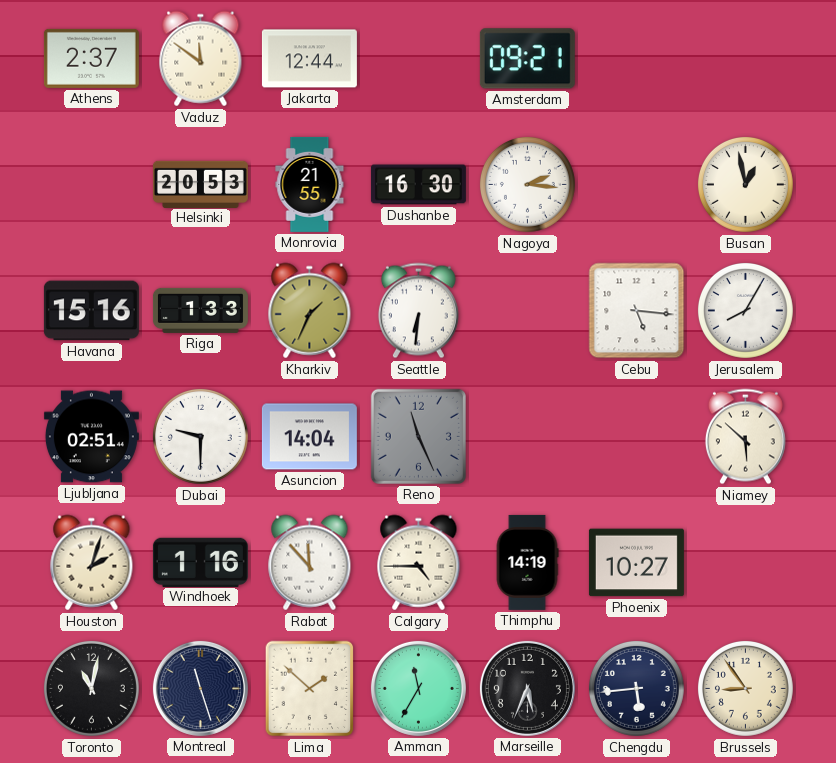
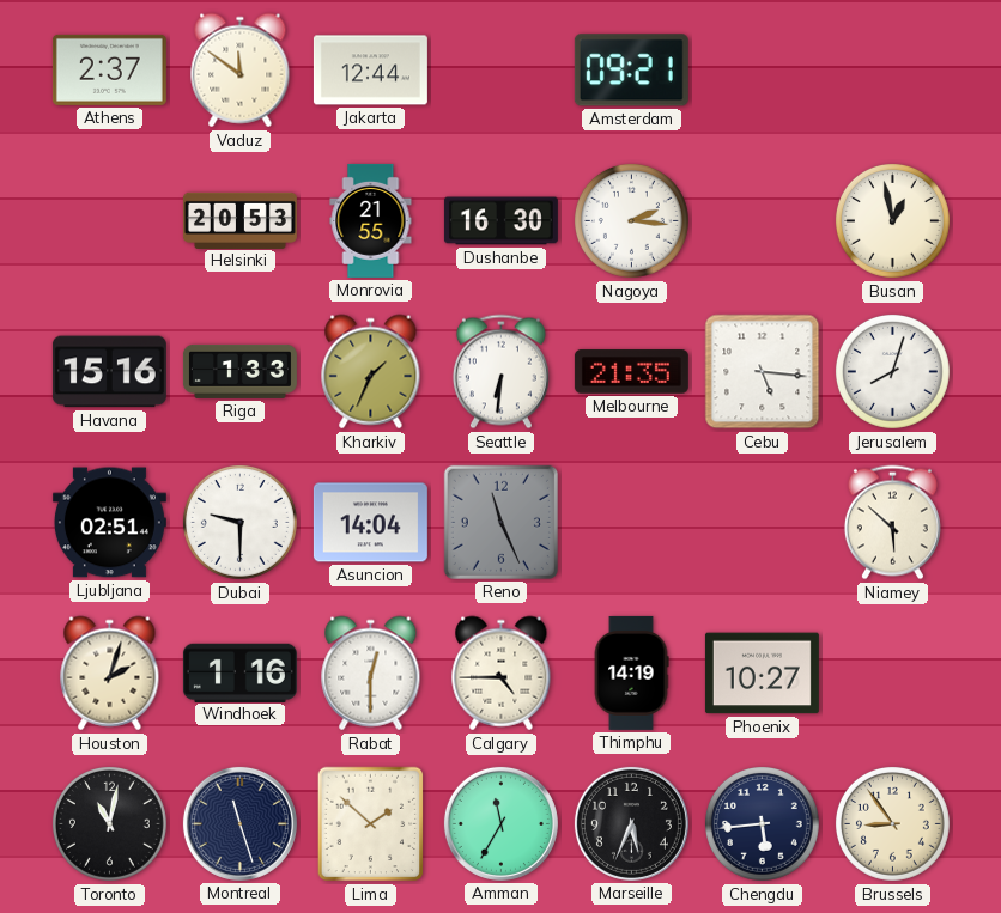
Melbourne: none -> 21:35
Jerusalem: 8:05 -> 8:03
Rabat: 11:53 -> 12:30
